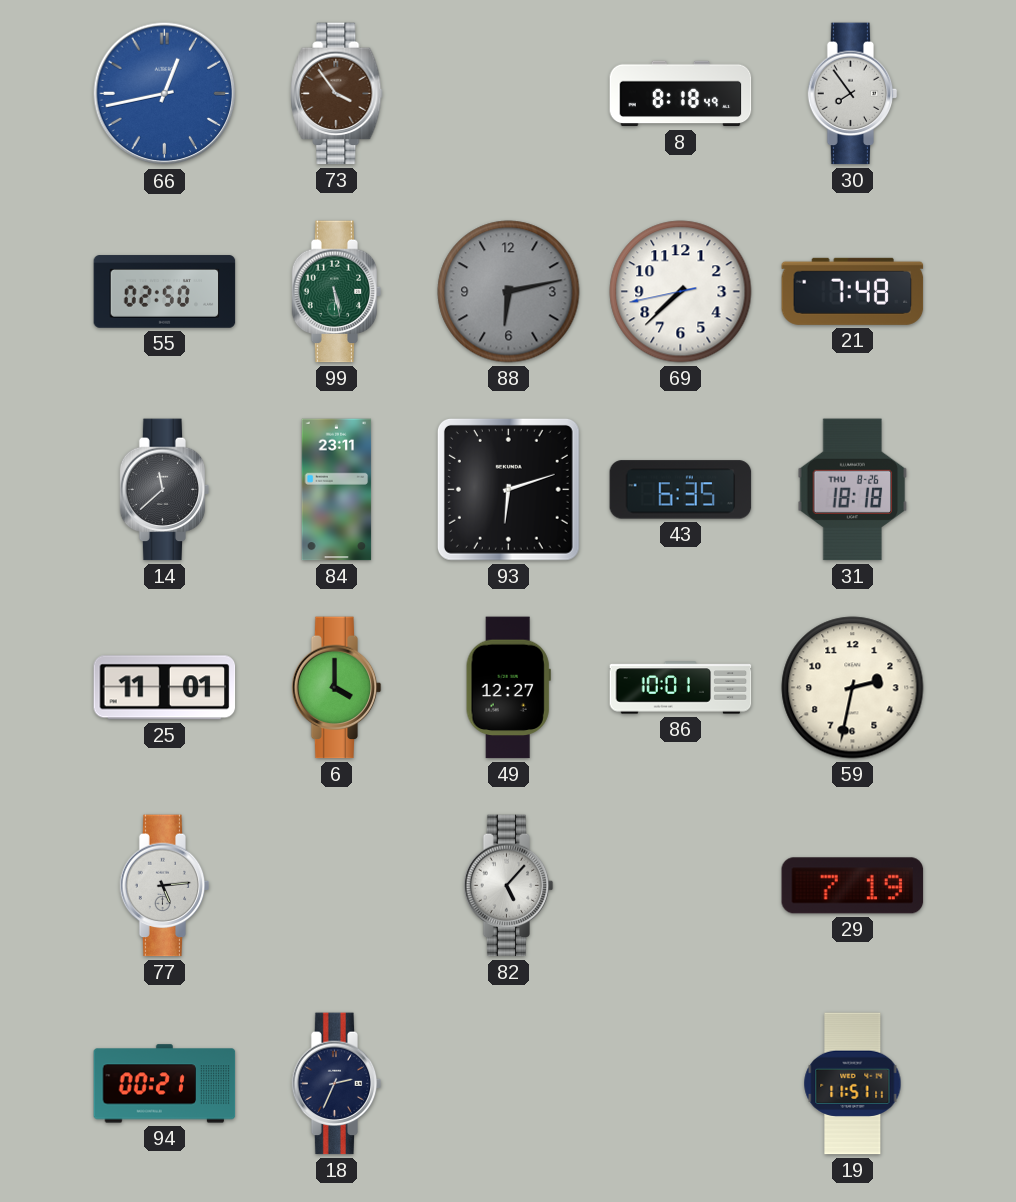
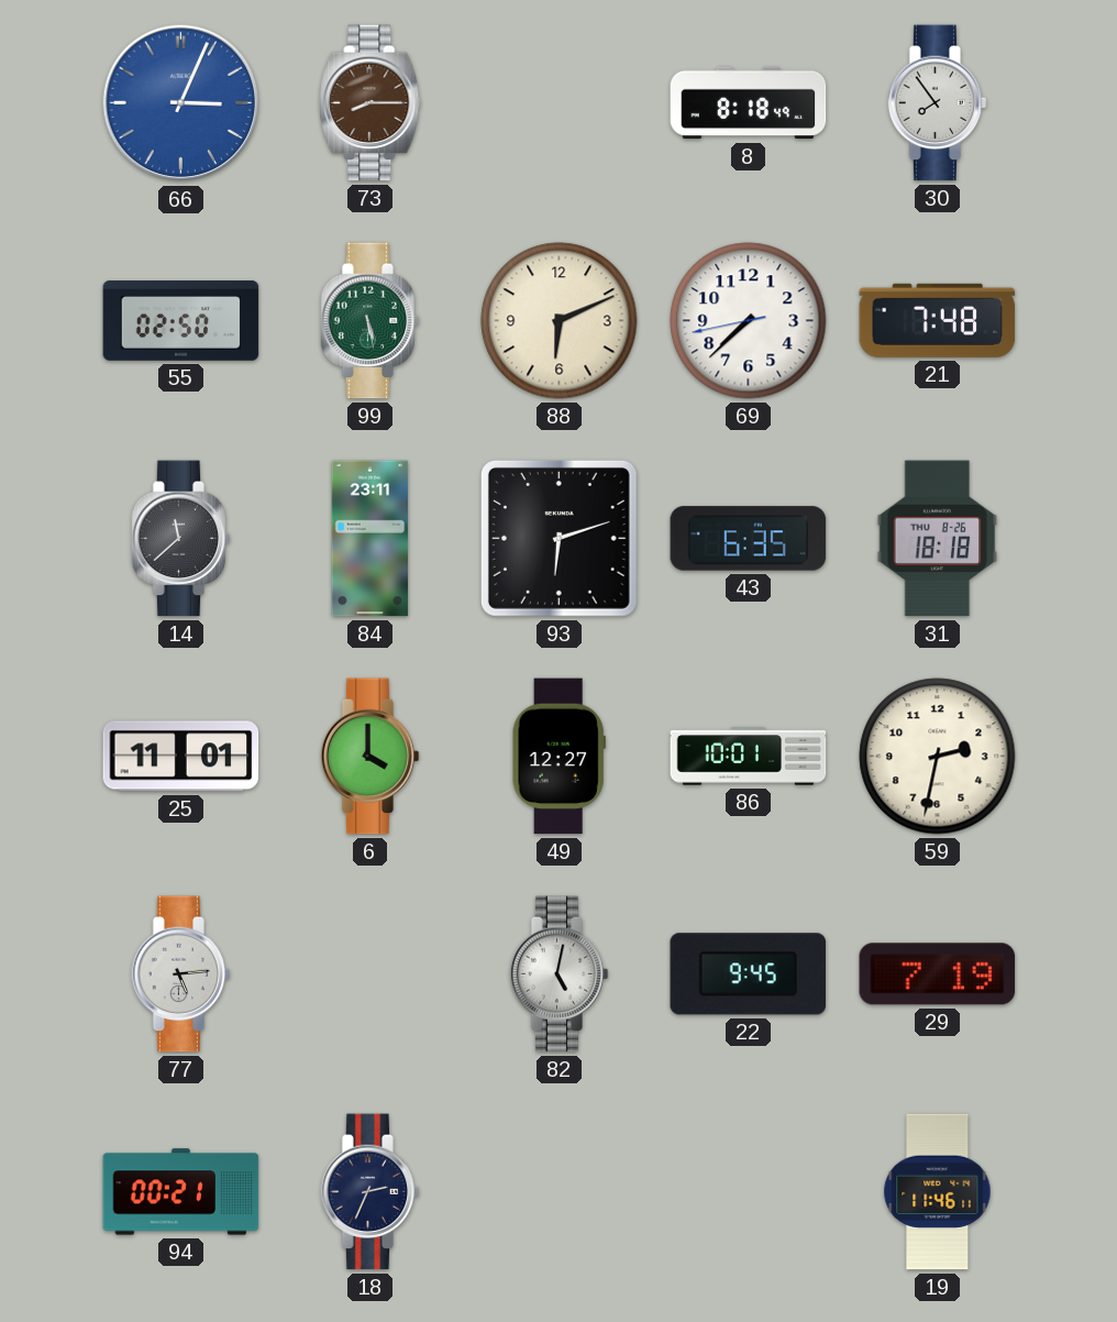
66: 12:43 -> 3:04
73: 3:54 -> 8:15
88: 6:13 -> 6:11
88 dial: grey -> cream
82: 5:07 -> 5:02
22: none -> 9:45
19: 11:51 -> 11:46
